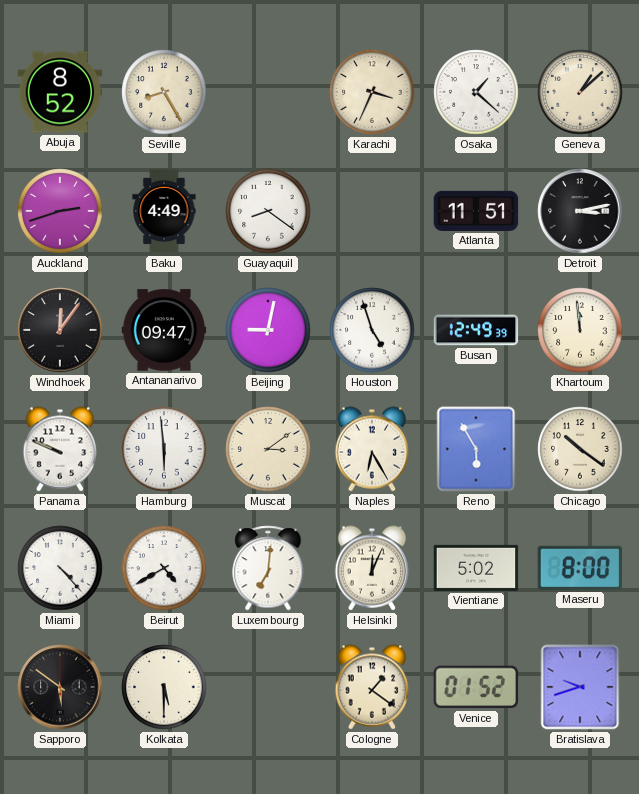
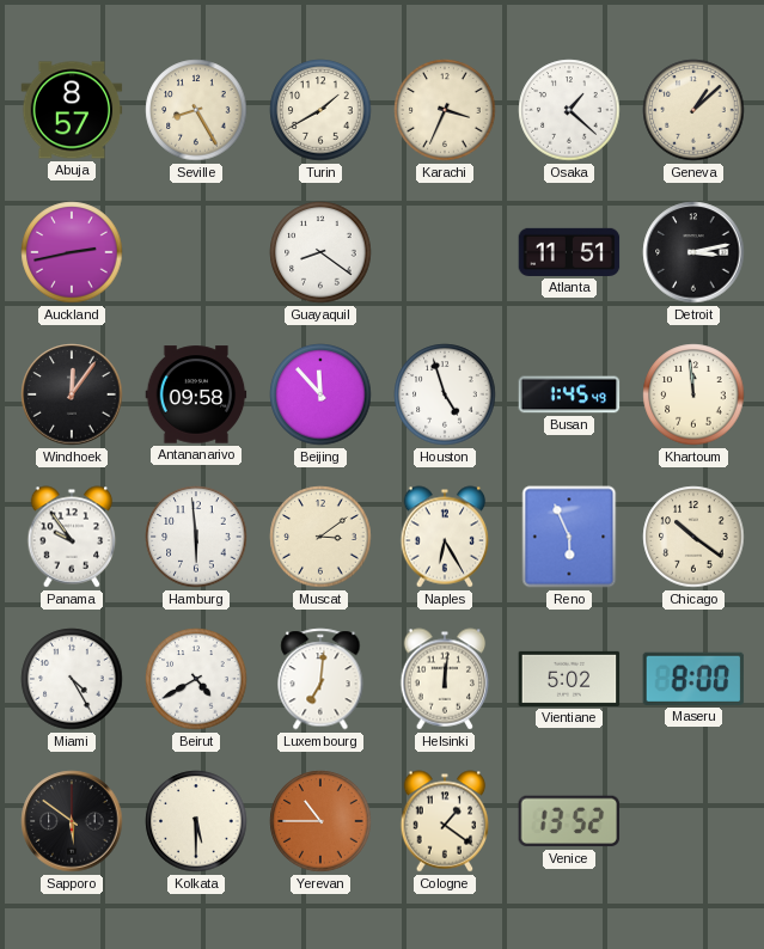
Abuja: 8:52 -> 8:57
Turin: none -> 1:40
Auckland: 2:42 -> 2:43
Baku: 4:49 -> none
Antananarivo: 09:47 -> 09:58
Beijing: 9:02 -> 11:53
Busan: 12:49 -> 1:45
Panama: 9:49 -> 9:54
Reno: 5:55 -> 5:56
Miami: 4:23 -> 4:25
Helsinki: 12:04 -> 12:01
Yerevan: none -> 10:45
Venice: 01:52 -> 13:52
Bratislava: 9:42 -> none
